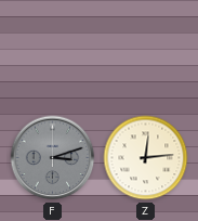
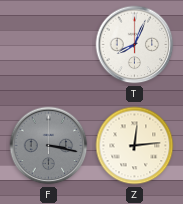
T: none -> 8:04
F: 3:12 -> 3:17
